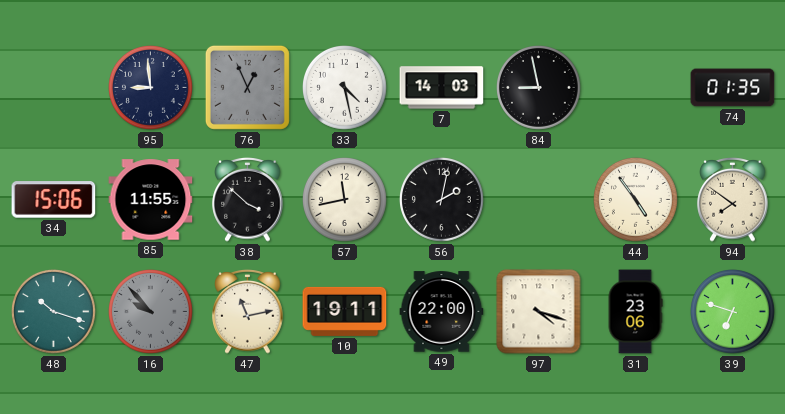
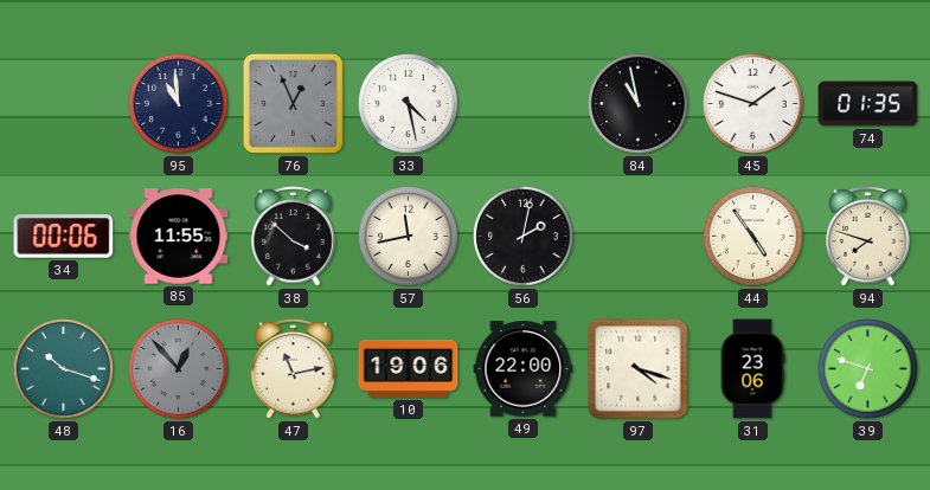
95: 8:59 -> 10:59
7: 14:03 -> none
84: 8:58 -> 10:58
45: none -> 1:48
34: 15:06 -> 00:06
94: 7:51 -> 7:48
16: 9:53 -> 12:53
10: 19:11 -> 19:06
